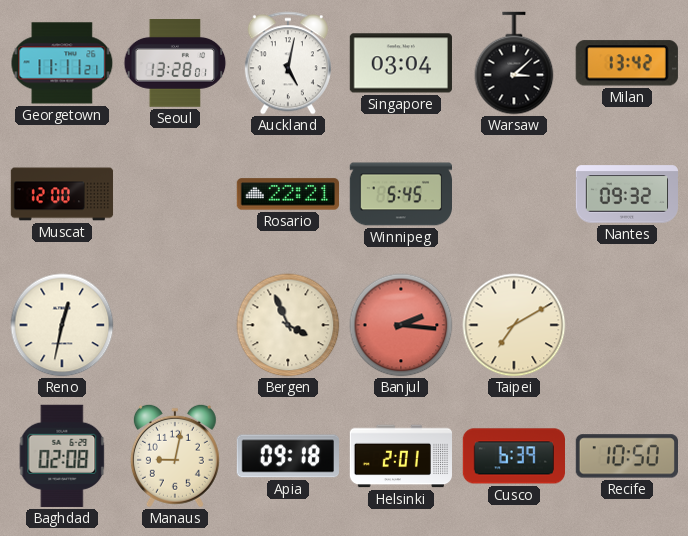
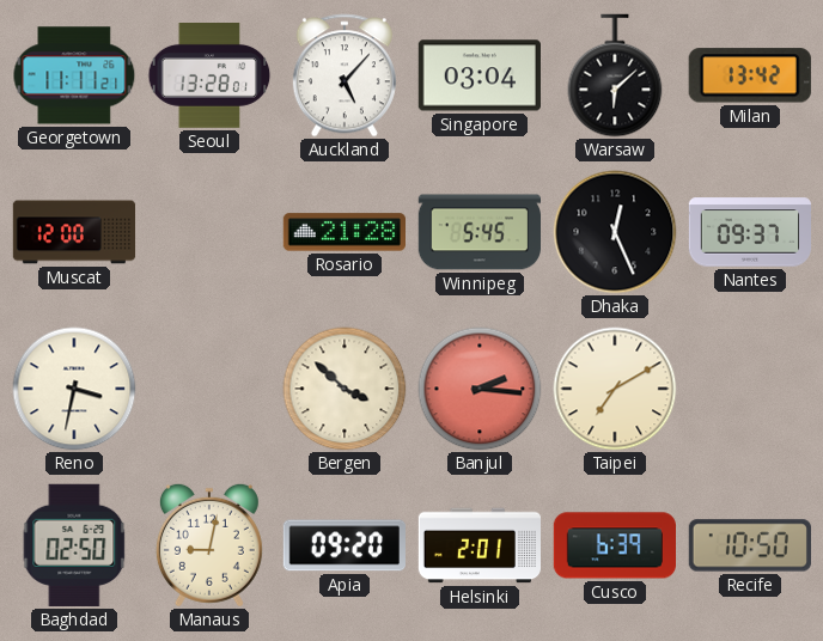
Auckland: 5:02 -> 5:07
Warsaw: 3:08 -> 6:08
Rosario: 22:21 -> 21:28
Dhaka: none -> 12:26
Nantes: 09:32 -> 09:37
Reno: 12:32 -> 3:32
Bergen: 3:56 -> 3:52
Baghdad: 02:08 -> 02:50
Apia: 09:18 -> 09:20
